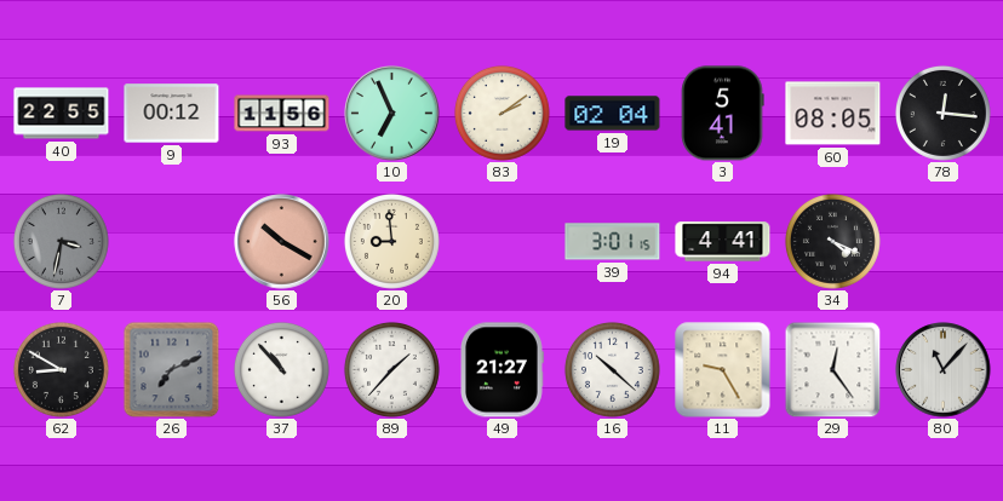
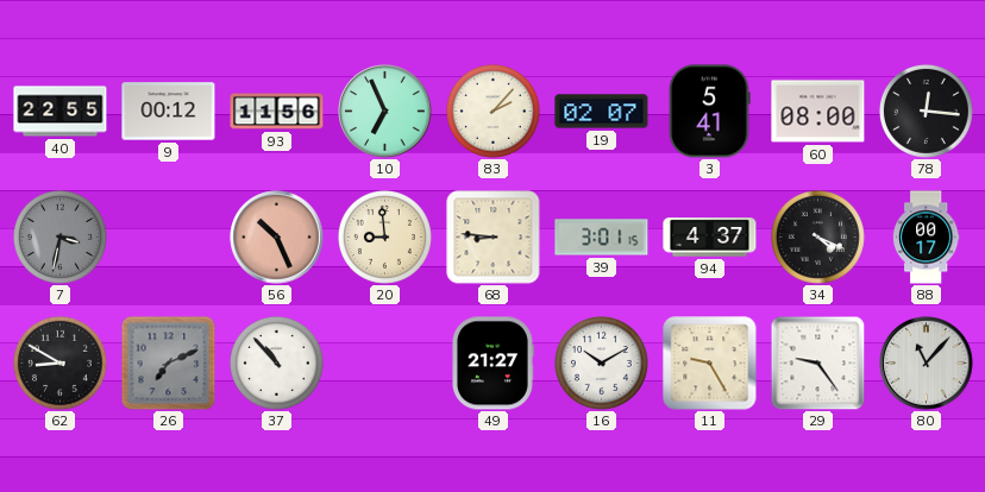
83: 2:09 -> 2:07
19: 02:04 -> 02:07
60: 08:05 -> 08:00
56: 10:20 -> 10:26
68: none -> 8:46
94: 4:41 -> 4:37
88: none -> 00:17
89: 1:37 -> none
16: 10:22 -> 10:10
29: 12:24 -> 9:24
